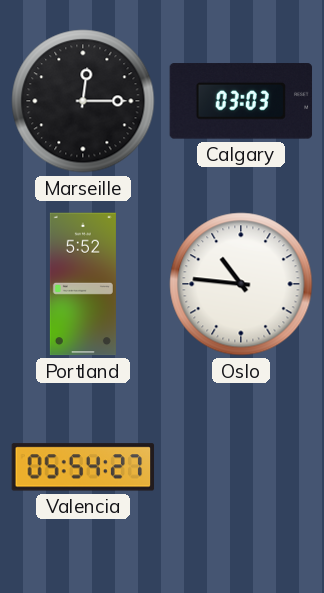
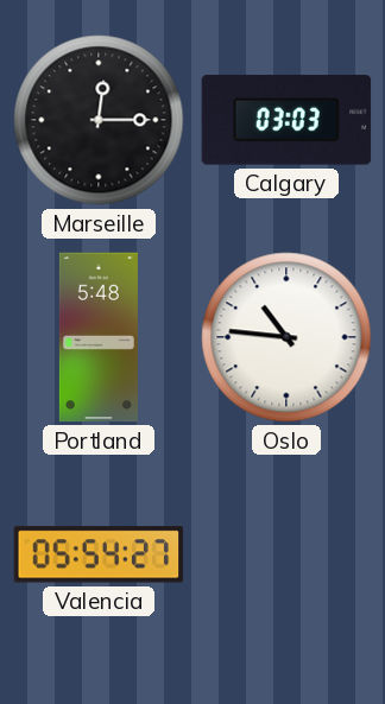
Portland: 5:52 -> 5:48
